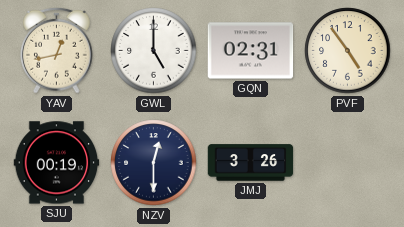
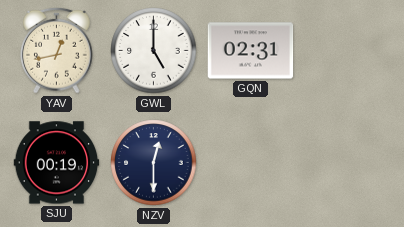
PVF: 4:54 -> none
JMJ: 3:26 -> none
